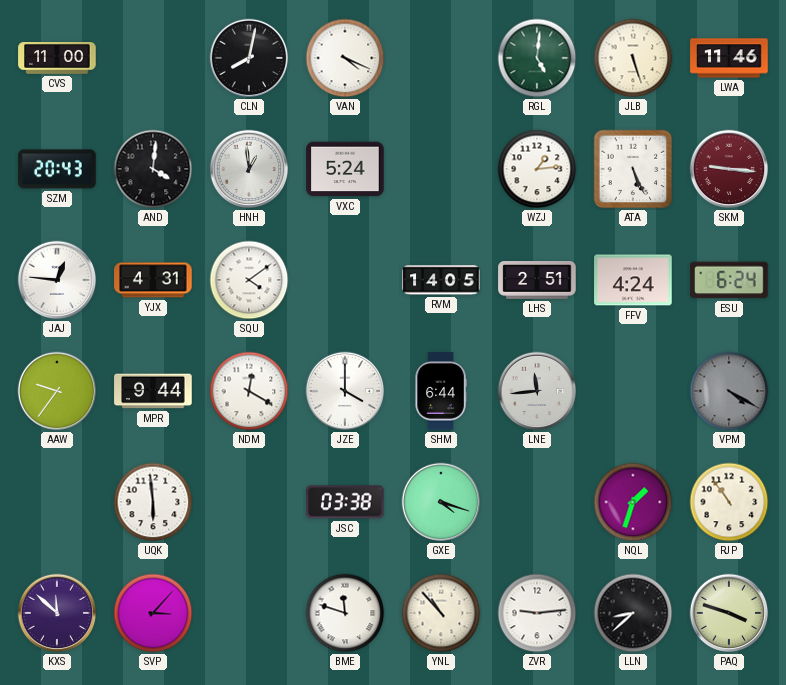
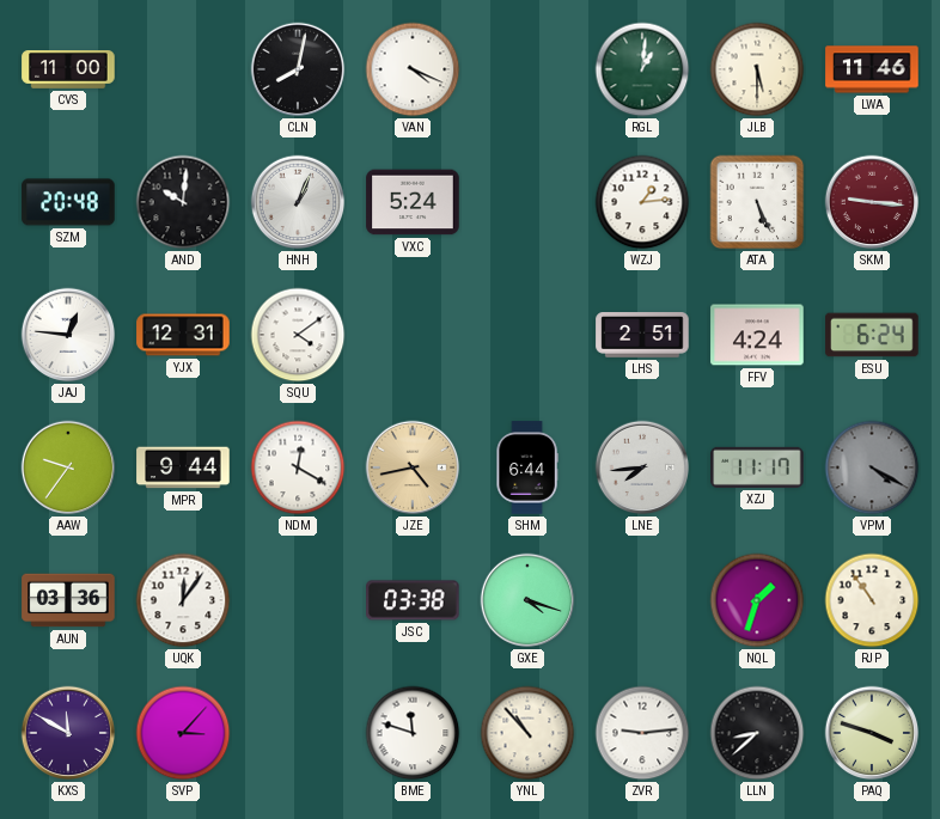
RGL: 5:01 -> 1:01
JLB: 5:27 -> 5:30
SZM: 20:43 -> 20:48
AND: 4:01 -> 10:01
HNH: 12:59 -> 1:04
YJX: 4:31 -> 12:31
RVM: 14:05 -> none
JZE: 4:00 -> 4:43
JZE dial: white -> champagne
LNE: 11:44 -> 7:44
XZJ: none -> 11:17
AUN: none -> 03:36
UQK: 5:59 -> 12:06
KXS: 11:52 -> 11:50
